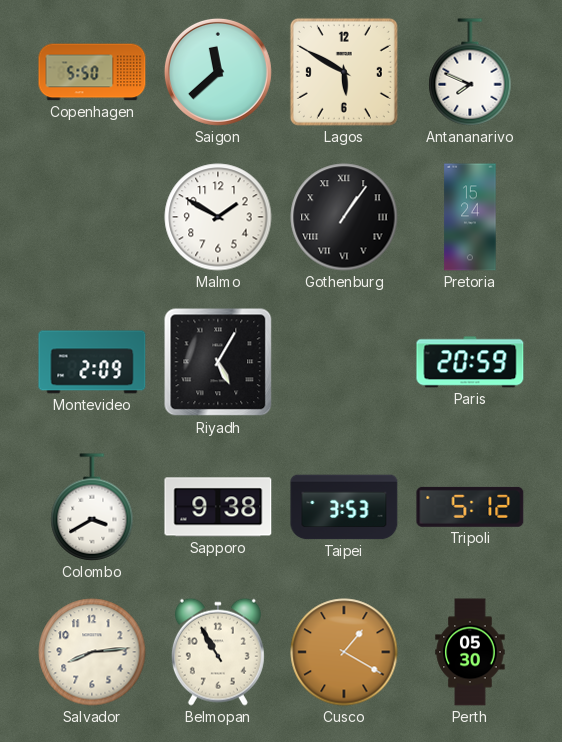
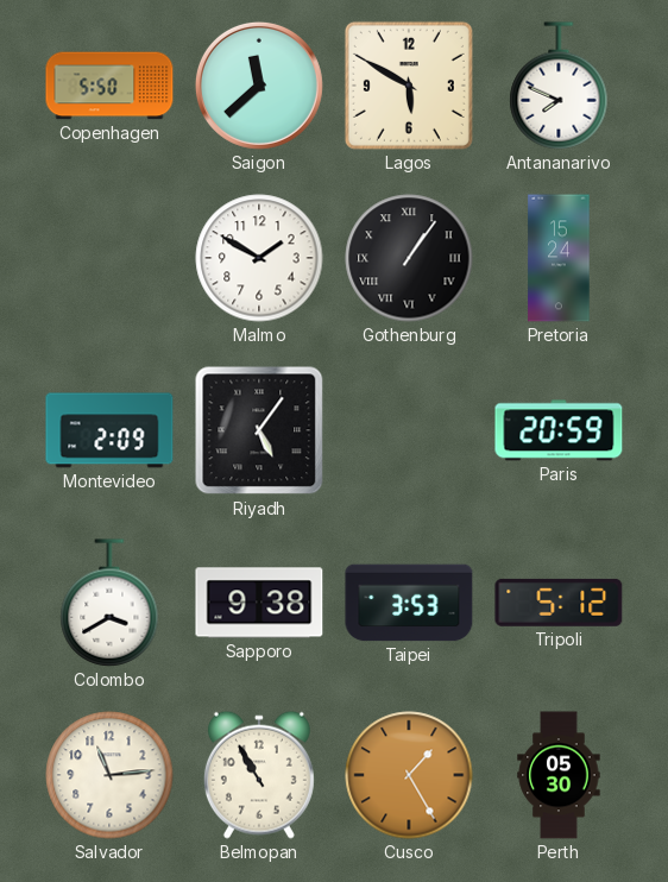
Riyadh: 5:05 -> 5:06
Salvador: 8:14 -> 11:14
Cusco: 1:20 -> 1:25
